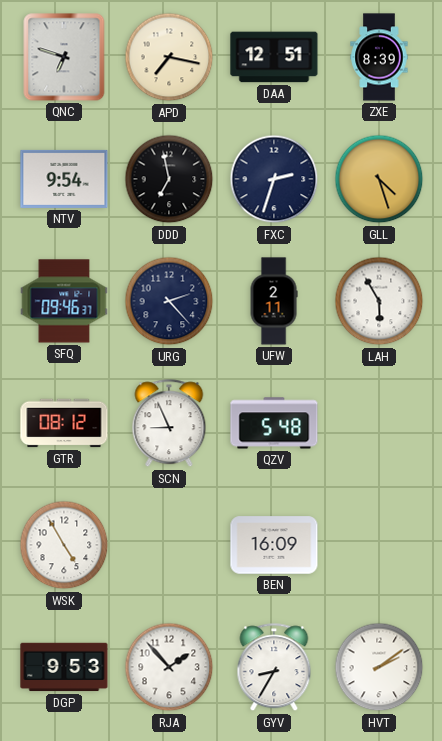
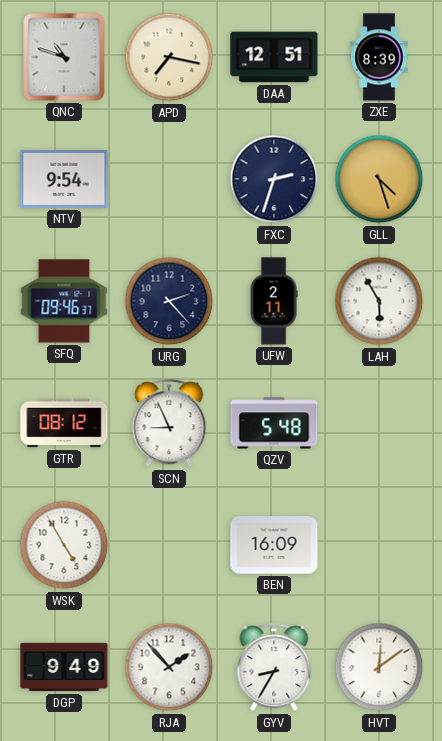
QNC: 6:48 -> 10:48
DDD: 6:58 -> none
DGP: 9:53 -> 9:49
HVT: 2:09 -> 12:09
